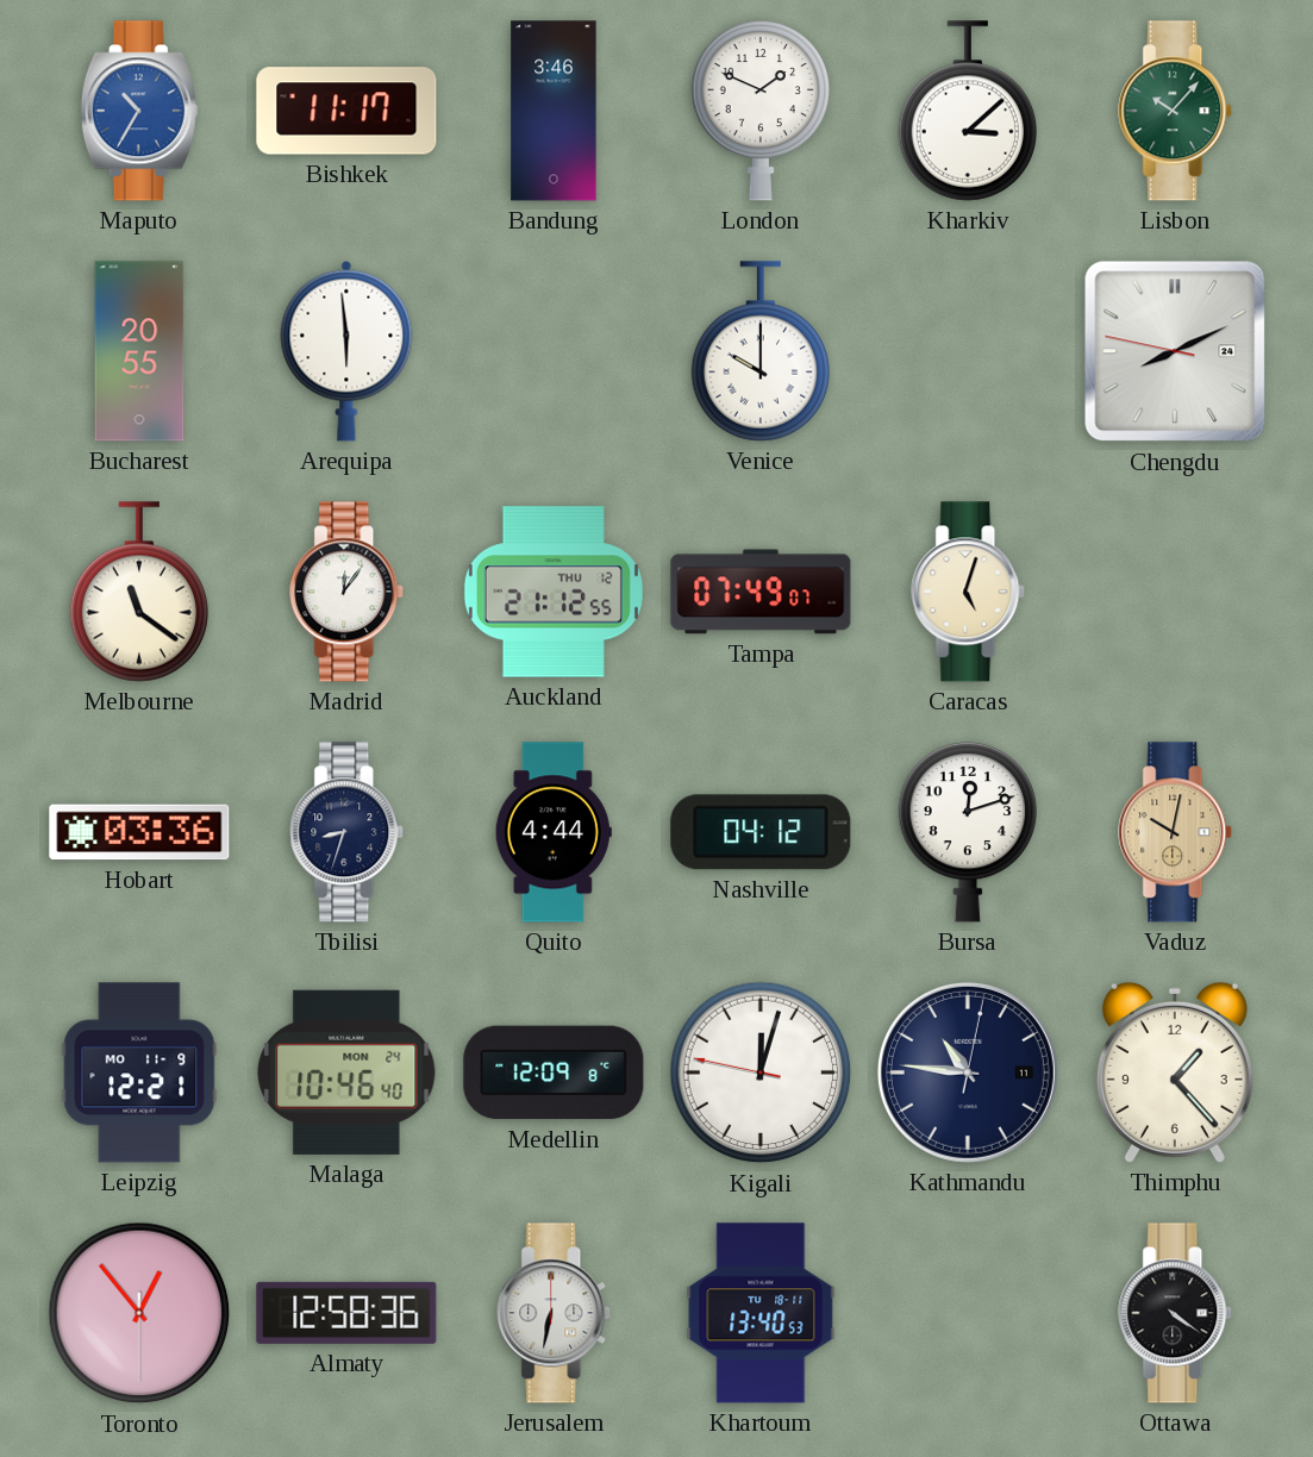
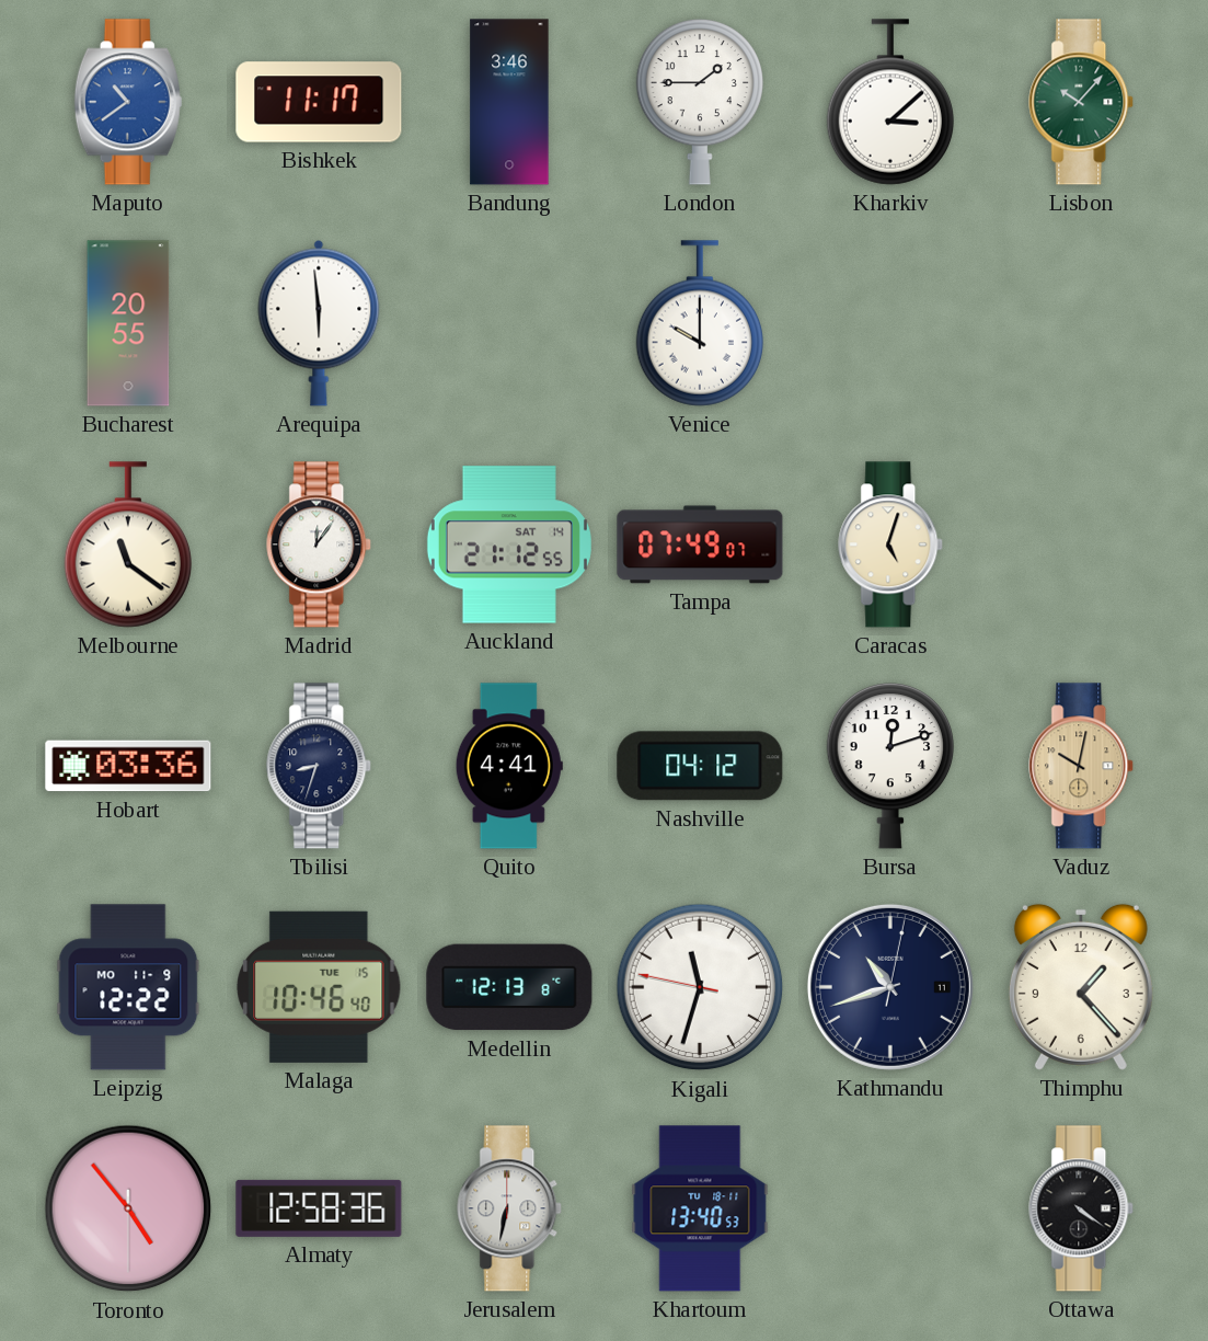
Maputo: 10:35 -> 10:39
London: 1:49 -> 1:45
Chengdu: 8:10 -> none
Auckland date: THU 12 -> SAT 14
Quito: 4:44 -> 4:41
Leipzig: 12:21 -> 12:22
Malaga date: MON 24 -> TUE 15
Medellin: 12:09 -> 12:13
Kigali: 12:02 -> 11:32
Kathmandu: 10:46 -> 10:42
Toronto: 12:53 -> 4:53
